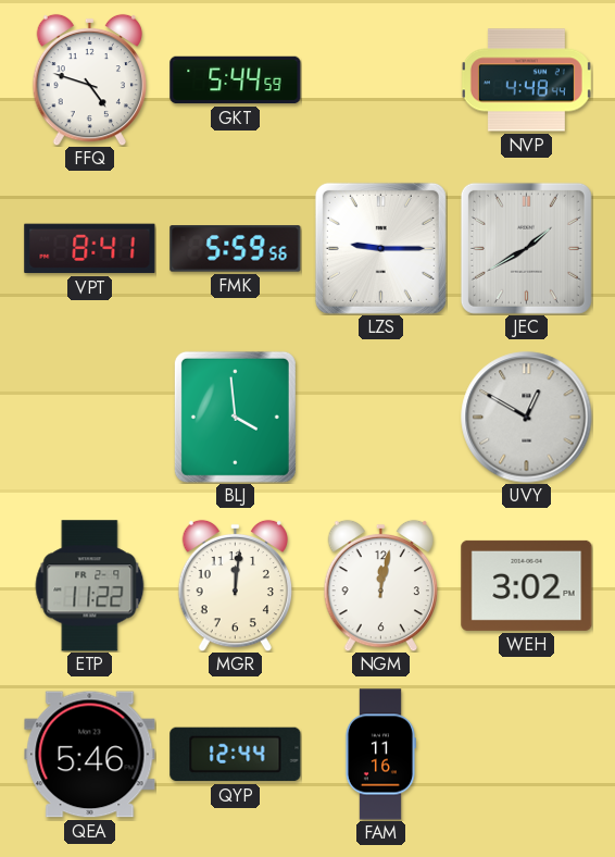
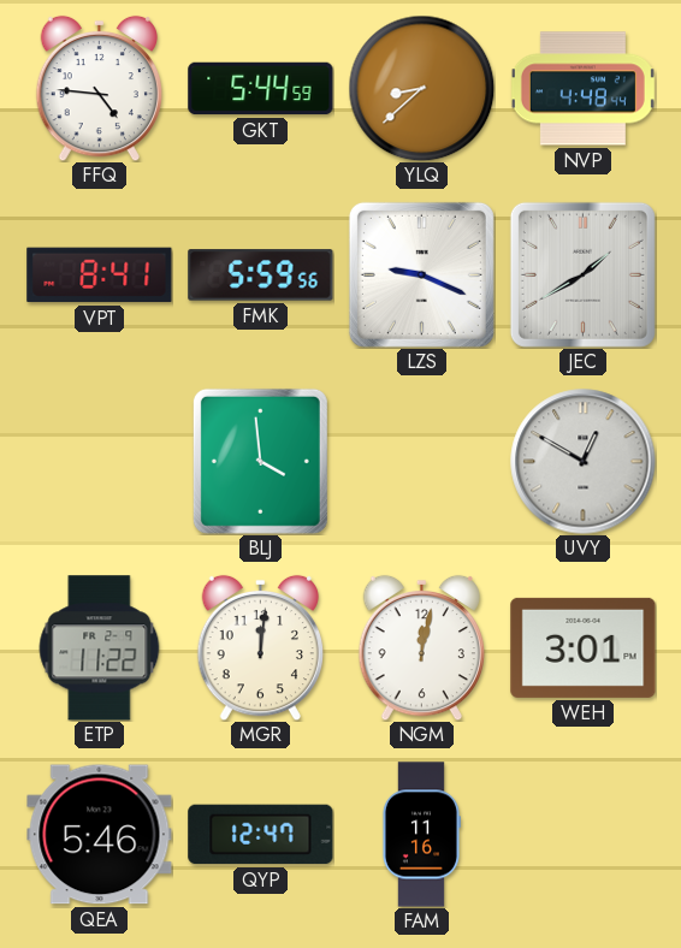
FFQ: 4:48 -> 4:46
YLQ: none -> 8:38
LZS: 9:15 -> 9:19
WEH: 3:02 -> 3:01
QYP: 12:44 -> 12:47
